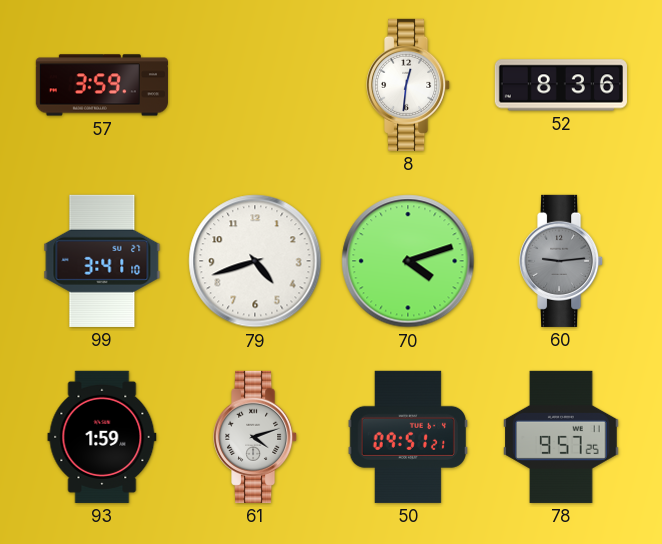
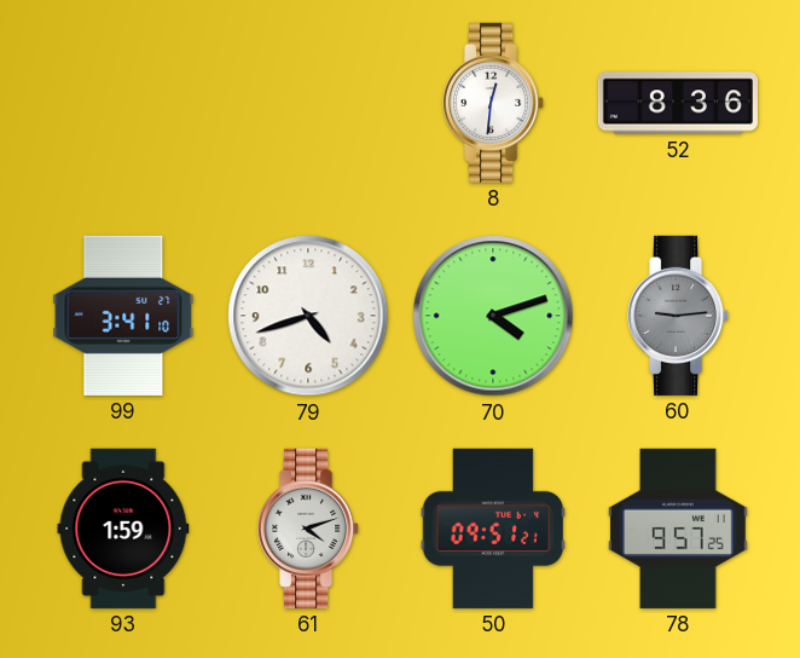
57: 3:59 -> none
